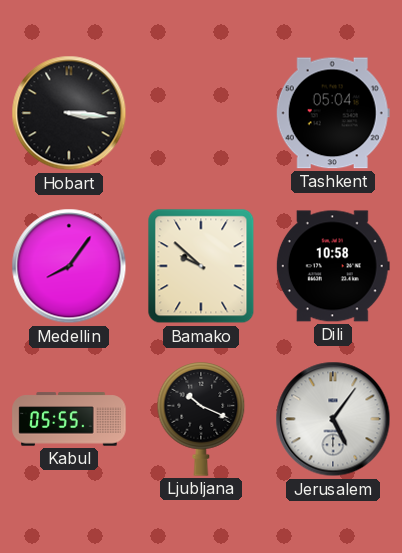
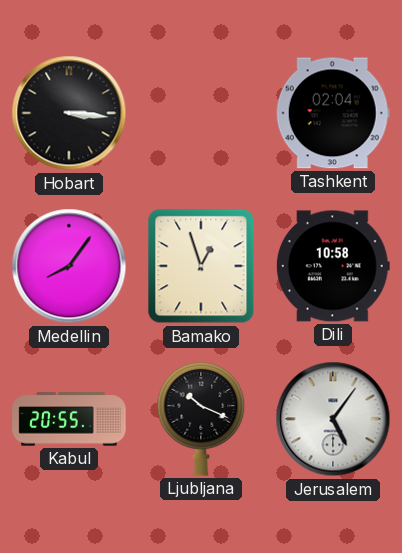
Tashkent: 05:04 -> 02:04
Bamako: 9:52 -> 12:57
Kabul: 05:55 -> 20:55
